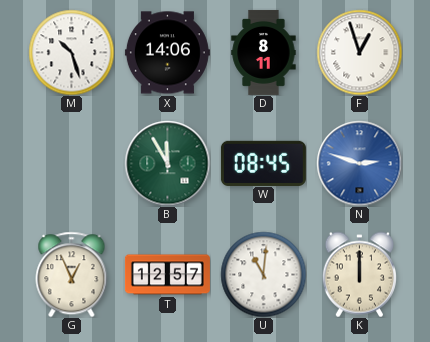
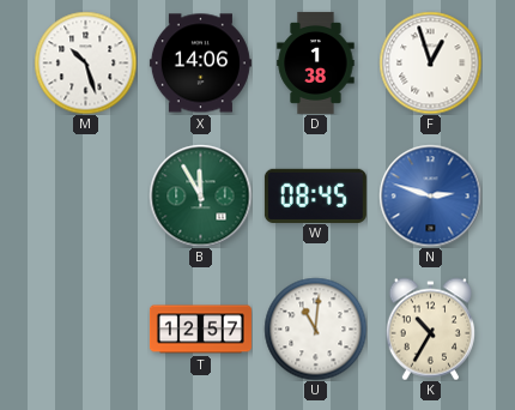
D: 8:11 -> 1:38
G: 12:56 -> none
K: 12:00 -> 10:35
